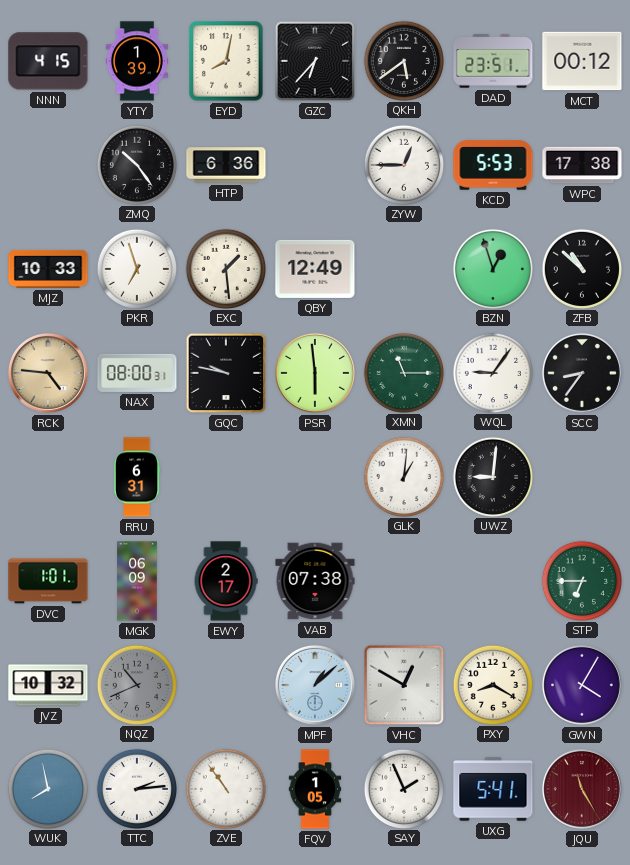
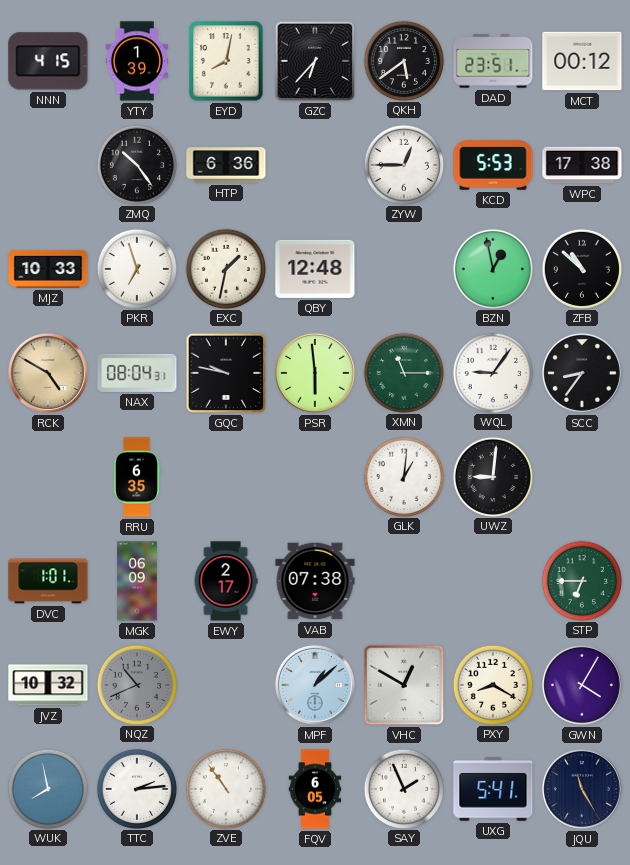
EXC: 1:29 -> 1:32
QBY: 12:49 -> 12:48
BZN: 12:57 -> 12:58
RCK: 4:46 -> 4:50
NAX: 08:00 -> 08:04
RRU: 6:31 -> 6:35
FQV: 1:05 -> 6:05
JQU dial: burgundy -> navy
